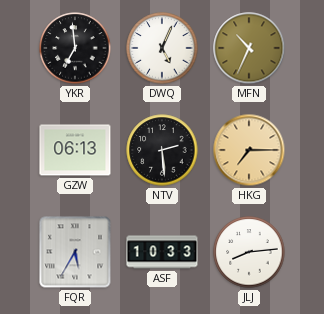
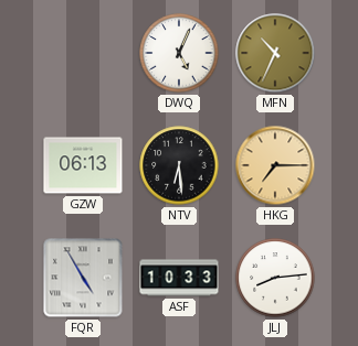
YKR: 6:59 -> none
NTV: 2:29 -> 6:29
FQR: 5:35 -> 4:55
